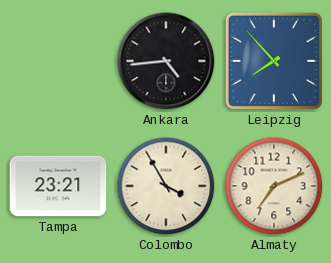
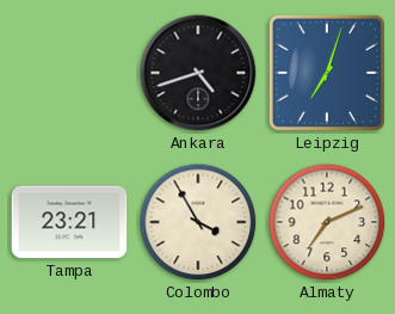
Ankara: 4:44 -> 4:42
Leipzig: 7:53 -> 7:03
